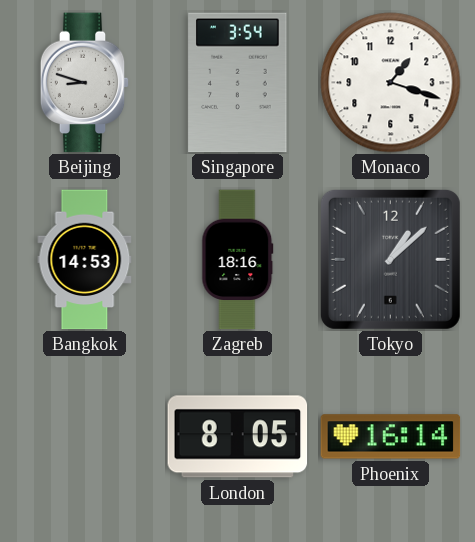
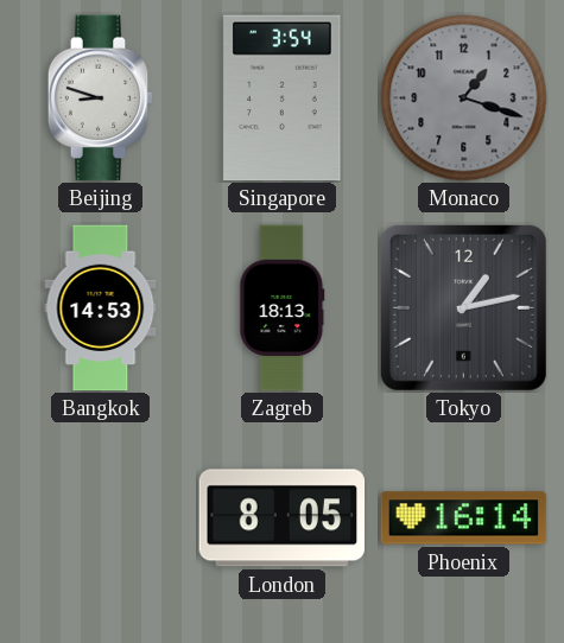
Monaco dial: white -> grey
Zagreb: 18:16 -> 18:13
Tokyo: 1:08 -> 1:13
